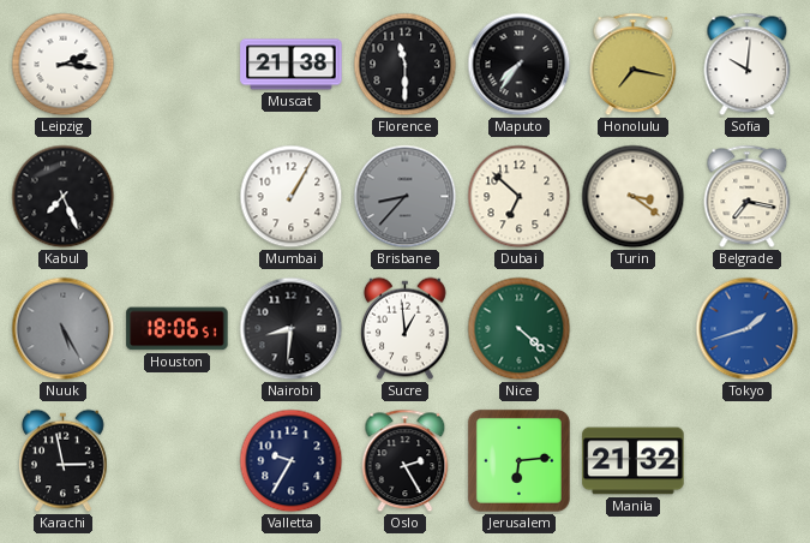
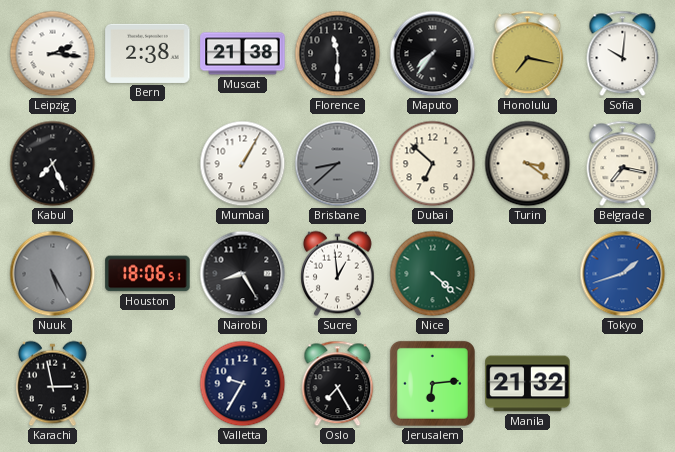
Bern: none -> 2:38
Brisbane: 8:37 -> 8:38
Nairobi: 8:31 -> 8:25
Oslo: 2:25 -> 7:25
